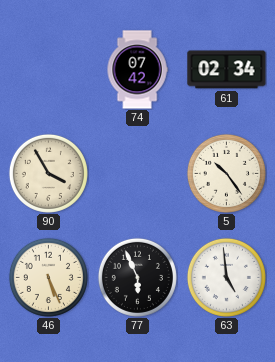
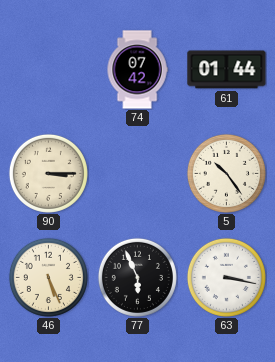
61: 02:34 -> 01:44
90: 3:55 -> 3:15
63: 4:59 -> 3:17
